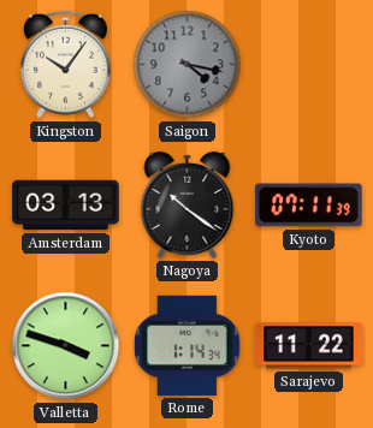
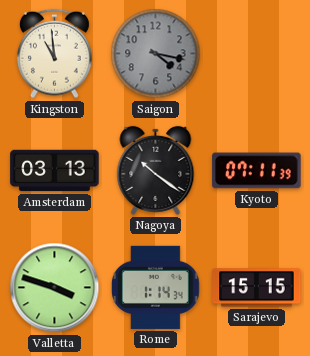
Kingston: 10:06 -> 10:59
Sarajevo: 11:22 -> 15:15
